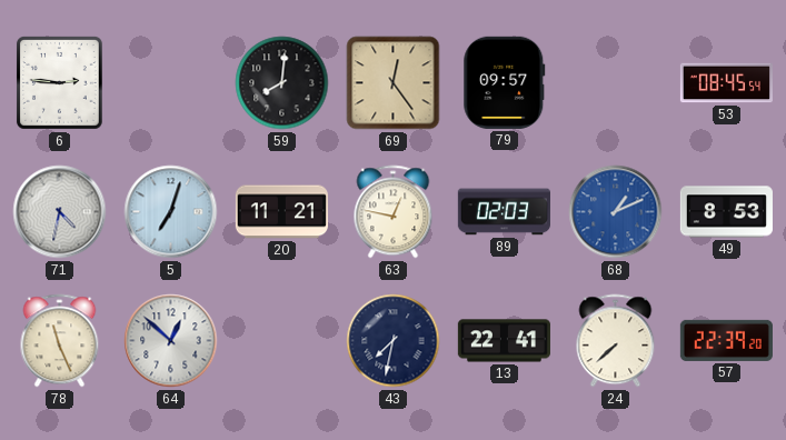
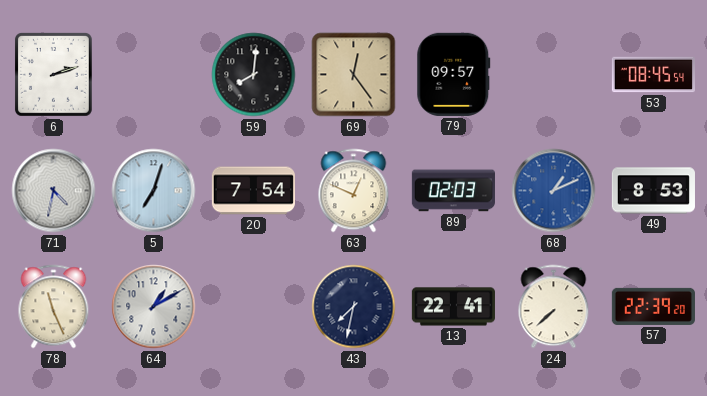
6: 2:46 -> 2:12
20: 11:21 -> 7:54
63: 12:47 -> 12:49
64: 12:52 -> 1:10
